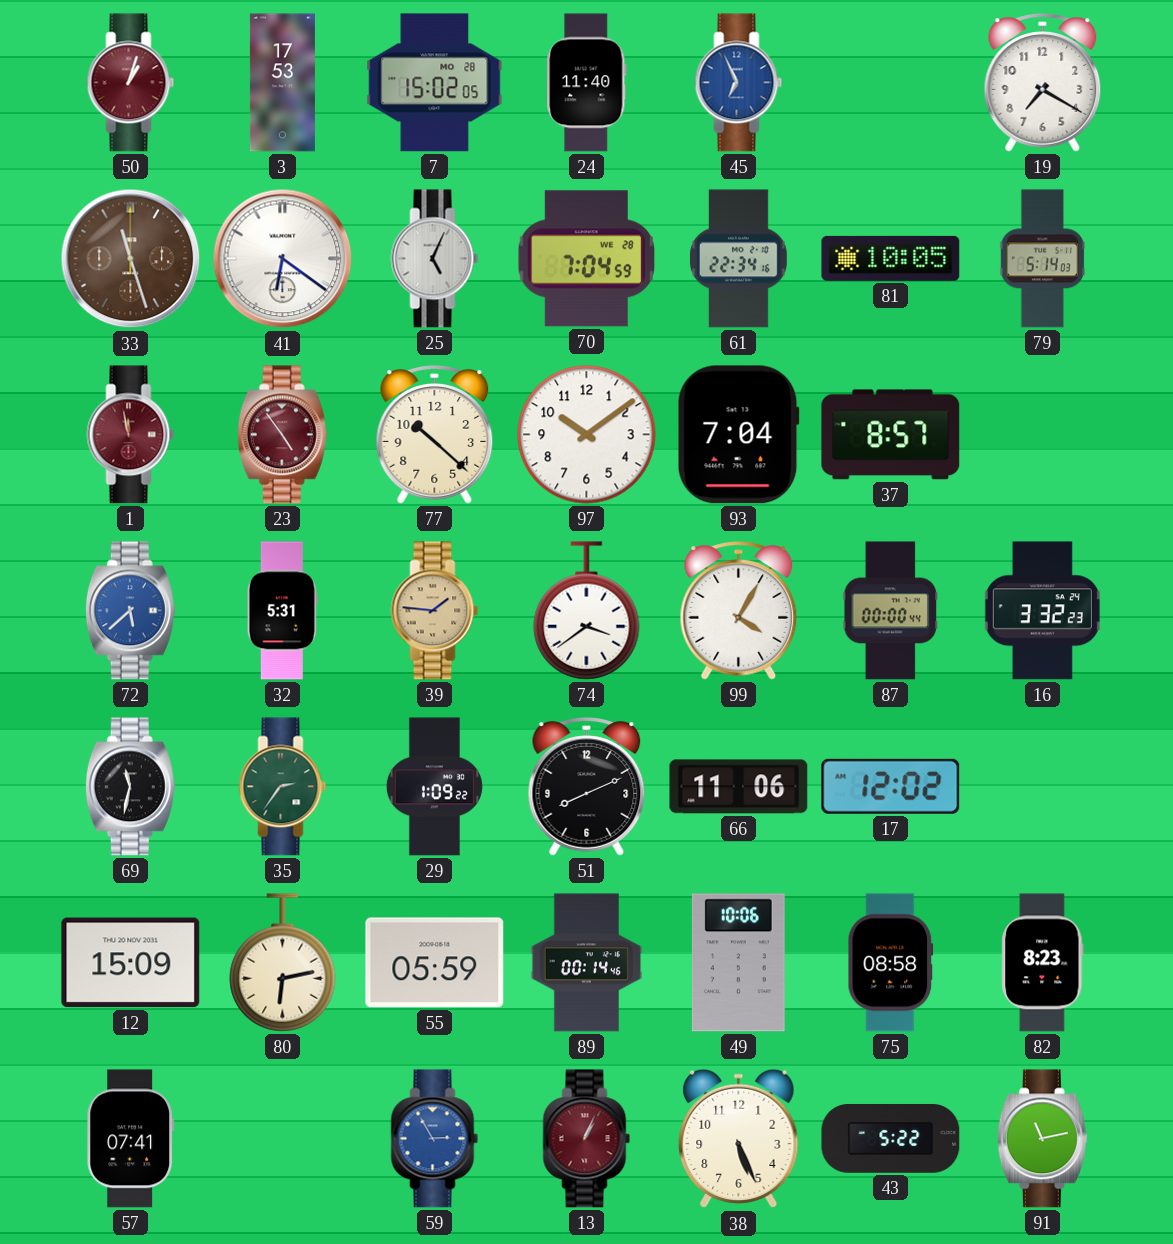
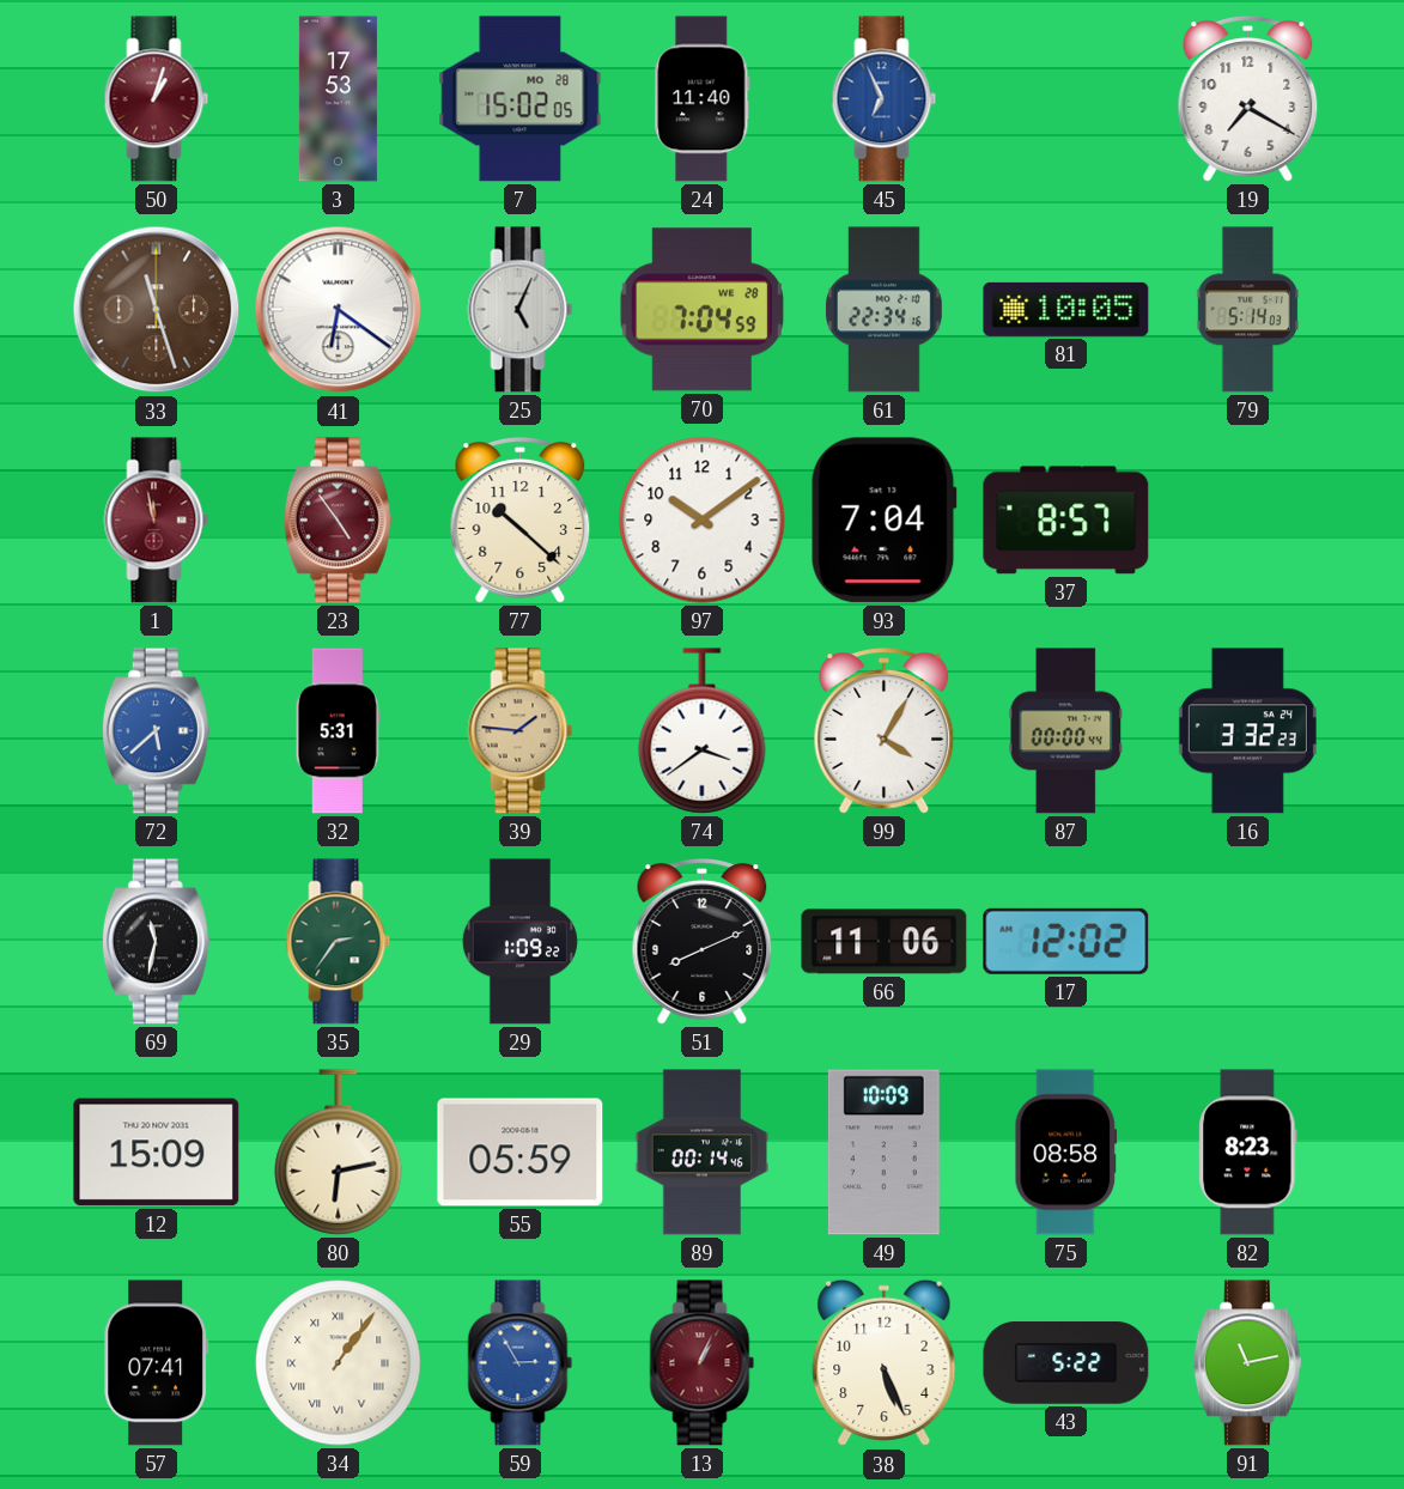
49: 10:06 -> 10:09
34: none -> 1:06
